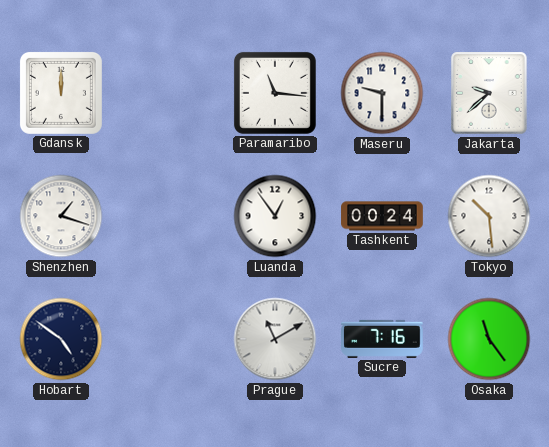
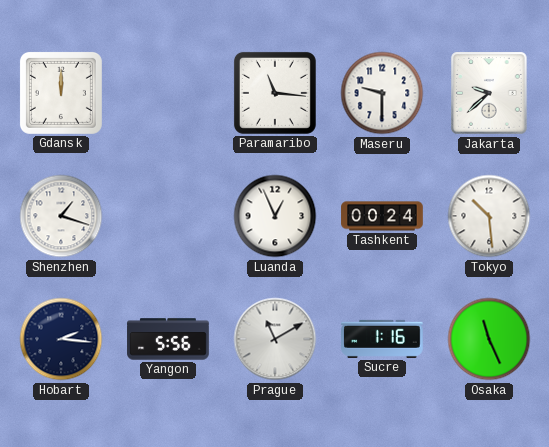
Luanda: 12:54 -> 12:56
Hobart: 4:51 -> 2:16
Yangon: none -> 5:56
Sucre: 7:16 -> 1:16
Osaka: 11:24 -> 11:26
